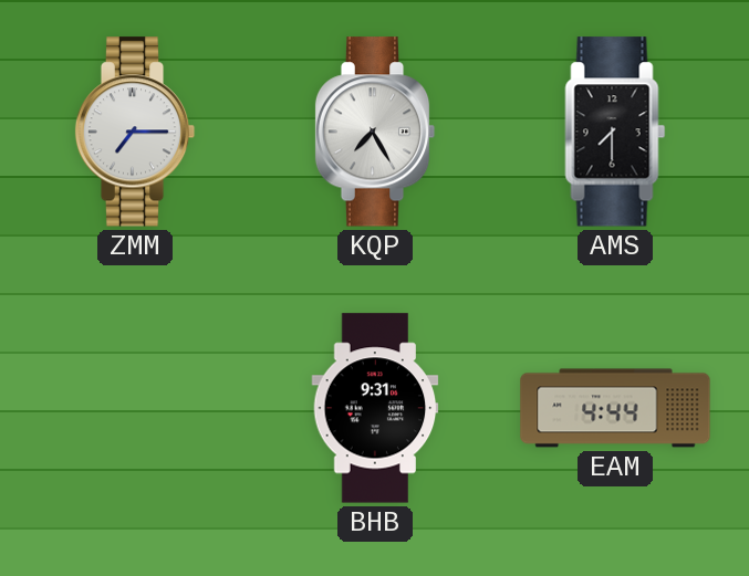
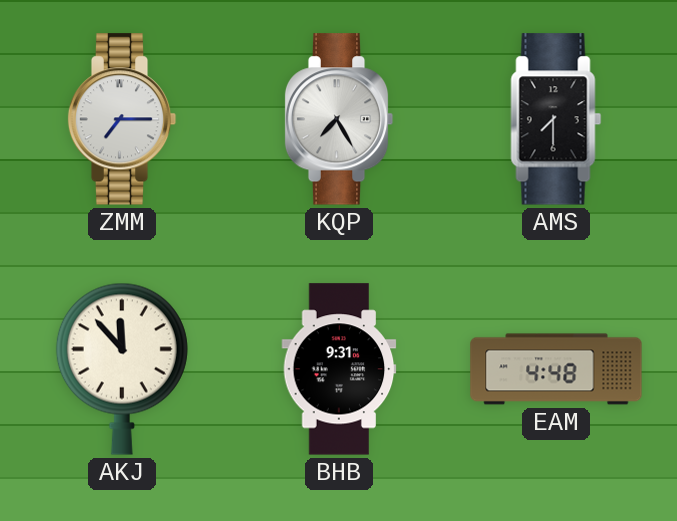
AKJ: none -> 11:53
EAM: 4:44 -> 4:48
